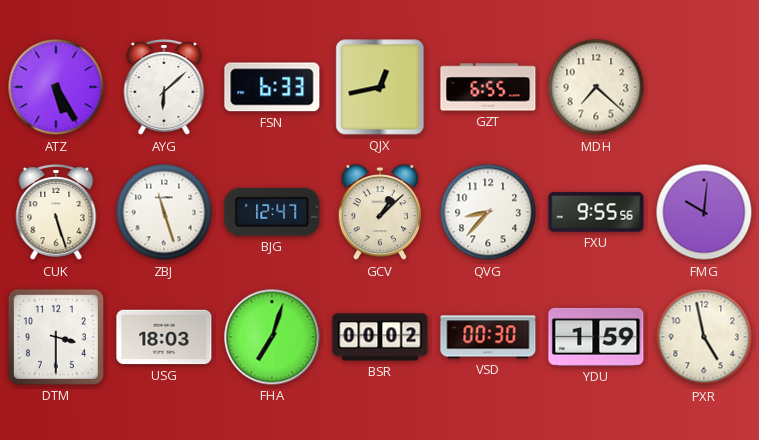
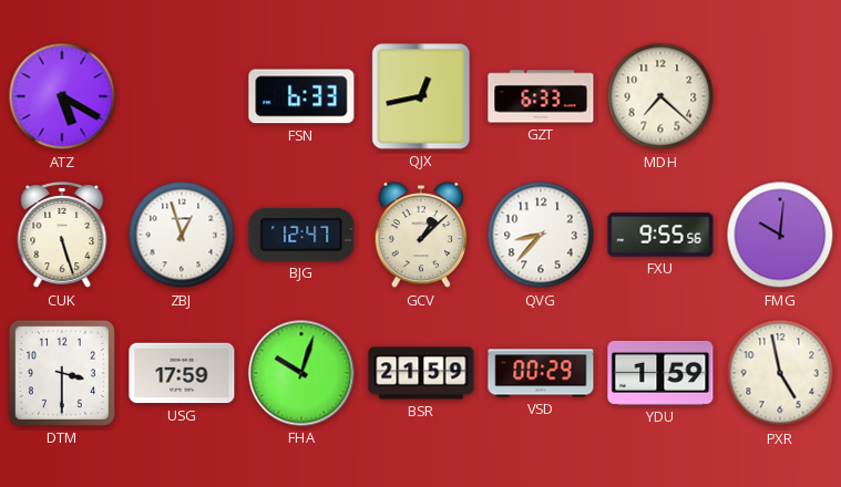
ATZ: 5:25 -> 5:20
AYG: 6:08 -> none
GZT: 6:55 -> 6:33
ZBJ: 11:27 -> 12:57
USG: 18:03 -> 17:59
FHA: 7:03 -> 10:03
BSR: 00:02 -> 21:59
VSD: 00:30 -> 00:29
